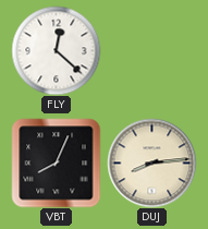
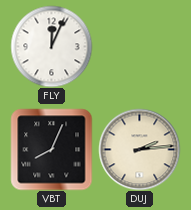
FLY: 12:22 -> 12:04
DUJ: 8:14 -> 2:14
